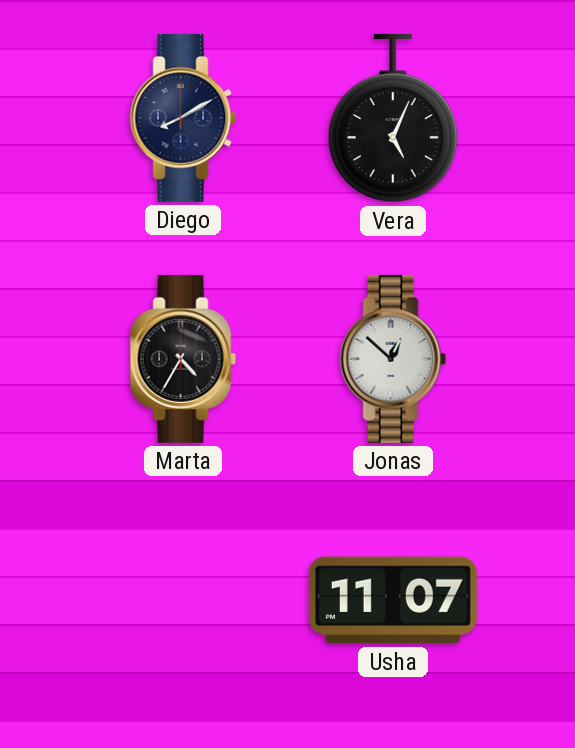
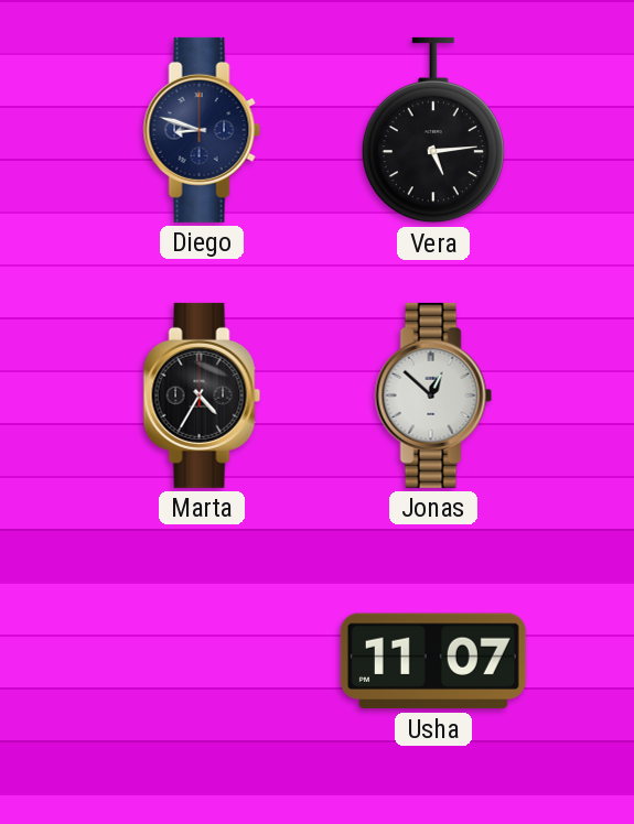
Diego: 8:10 -> 8:48
Vera: 5:04 -> 5:14
